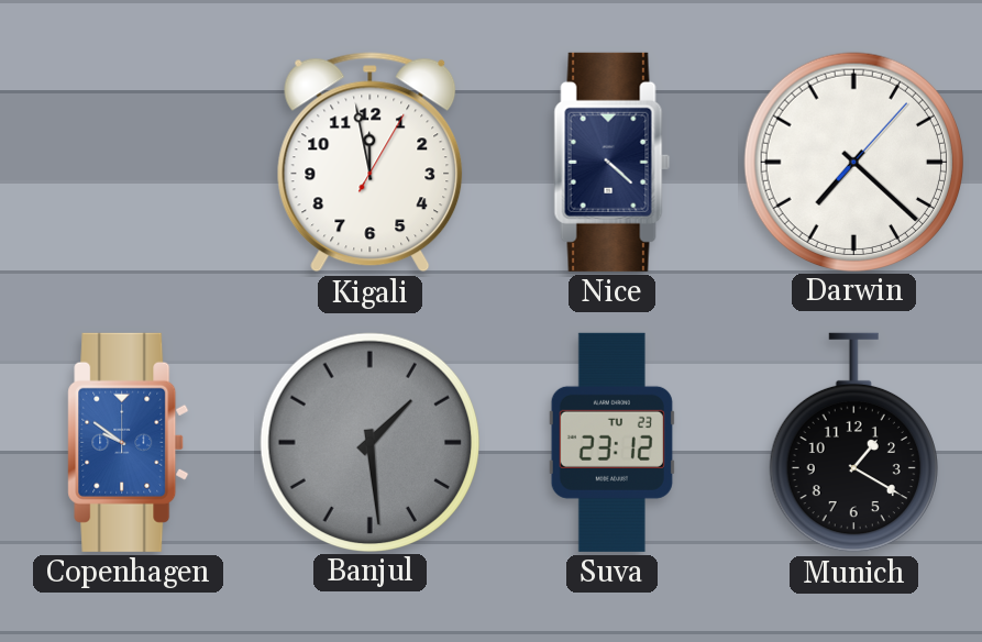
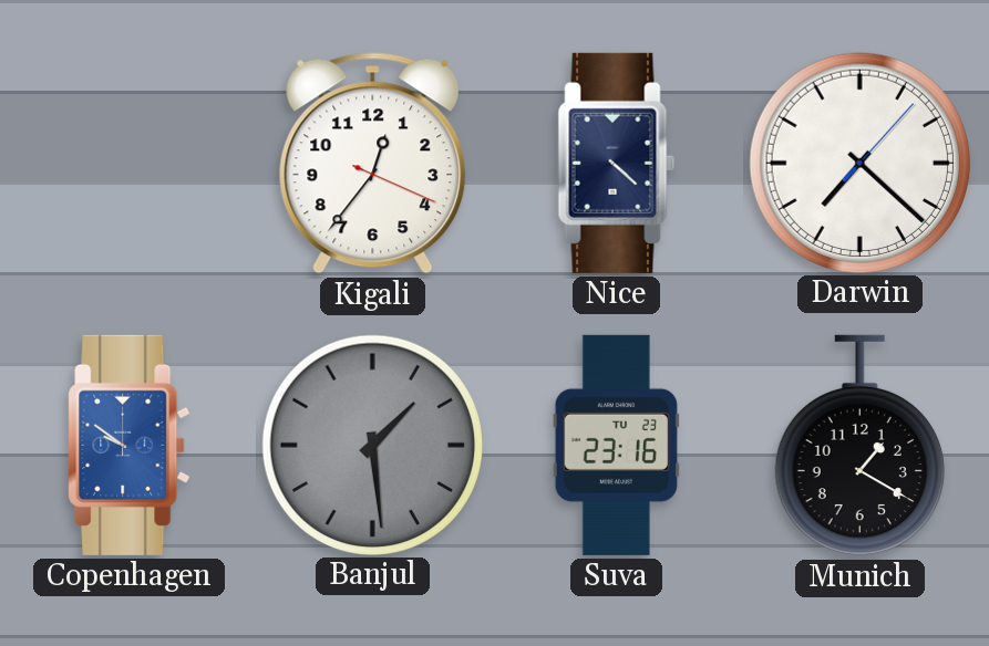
Kigali: 11:58 -> 12:36
Suva: 23:12 -> 23:16
